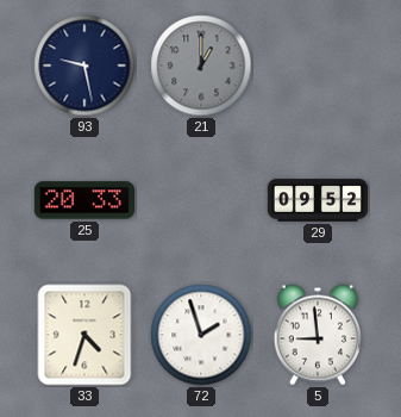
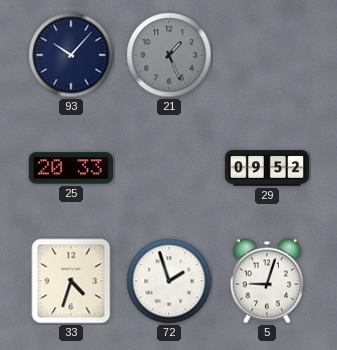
93: 9:28 -> 10:07
21: 1:00 -> 1:26
5: 8:59 -> 9:03
